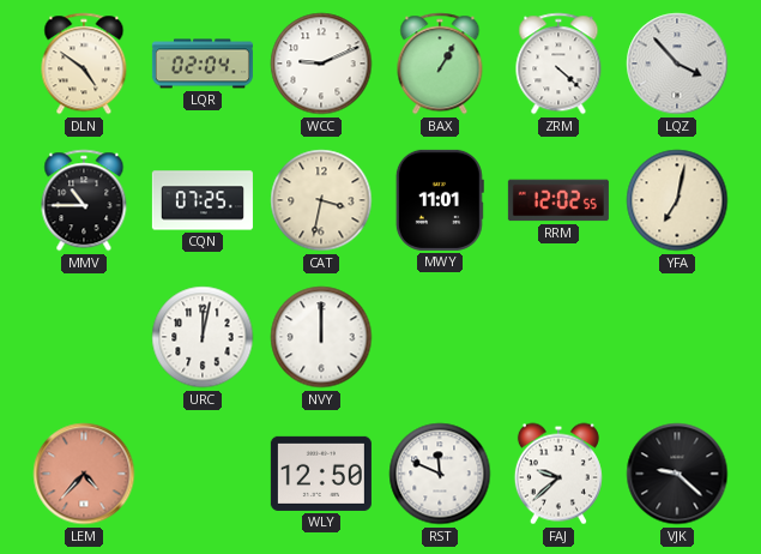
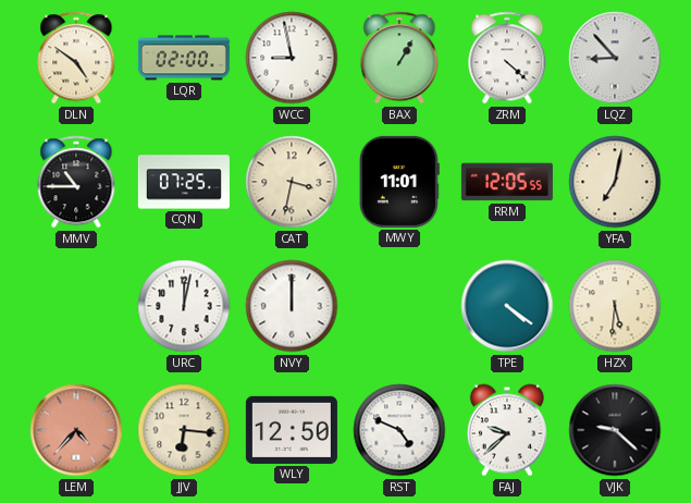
LQR: 02:04 -> 02:00
WCC: 9:11 -> 8:58
LQZ: 3:53 -> 8:53
RRM: 12:02 -> 12:05
TPE: none -> 4:21
HZX: none -> 5:31
JJV: none -> 6:16
RST: 11:49 -> 4:49
